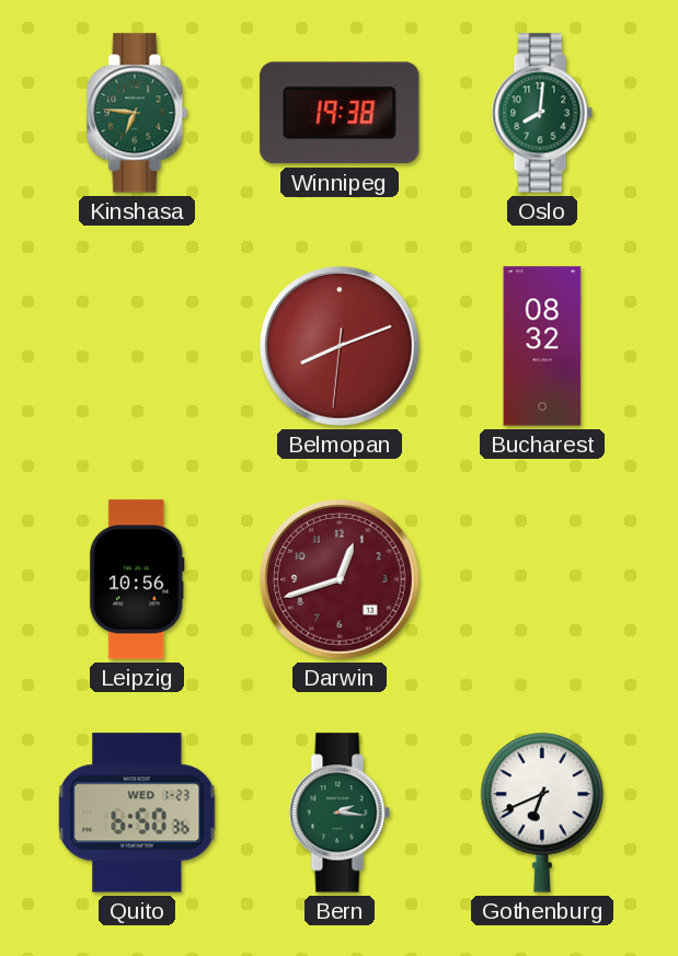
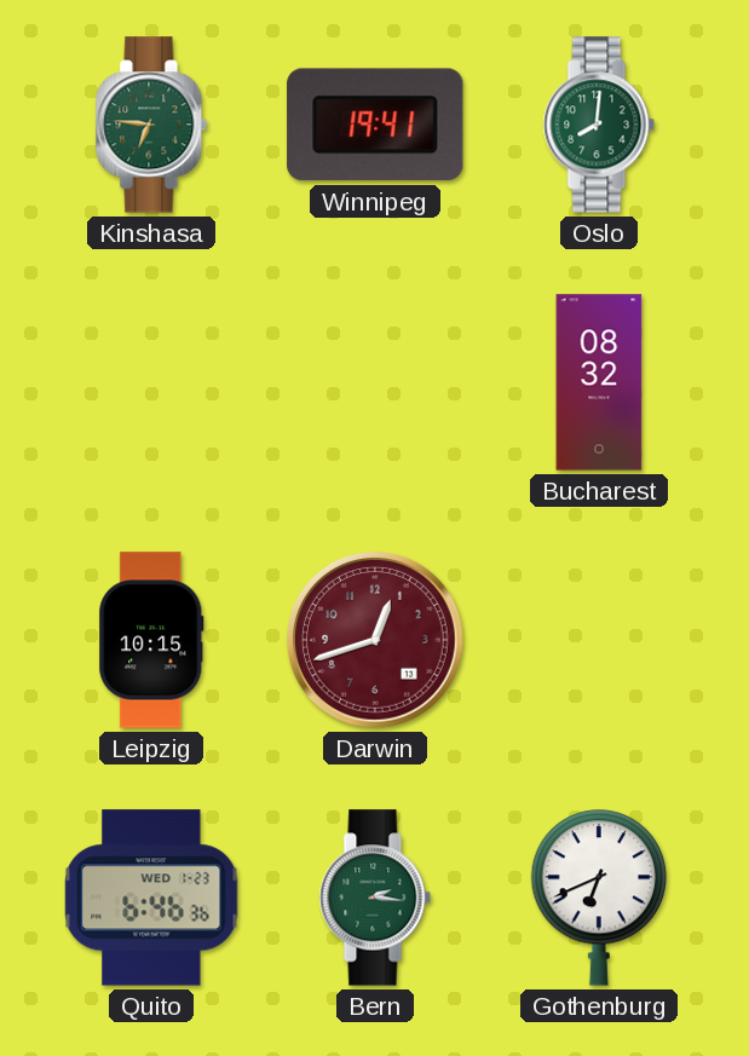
Winnipeg: 19:38 -> 19:41
Belmopan: 8:11 -> none
Leipzig: 10:56 -> 10:15
Quito: 6:50 -> 6:46
